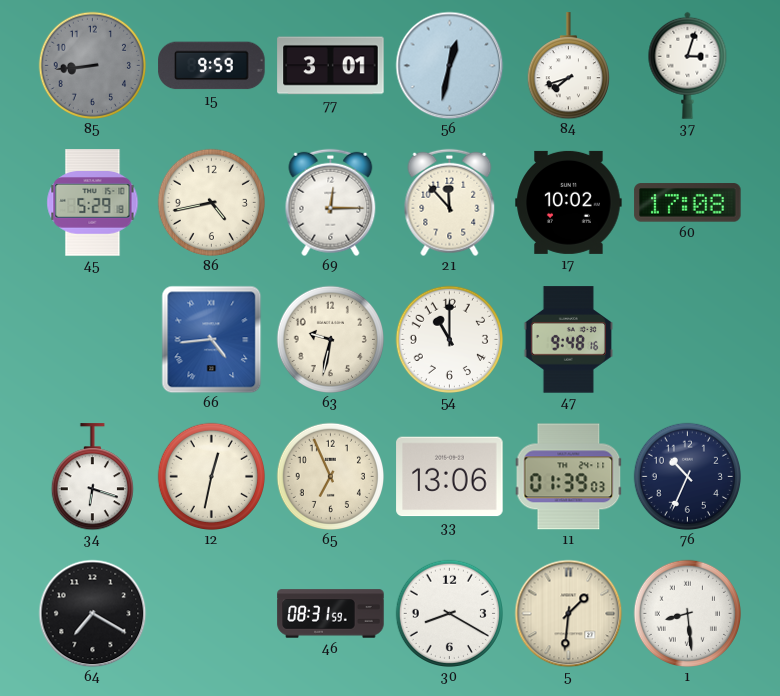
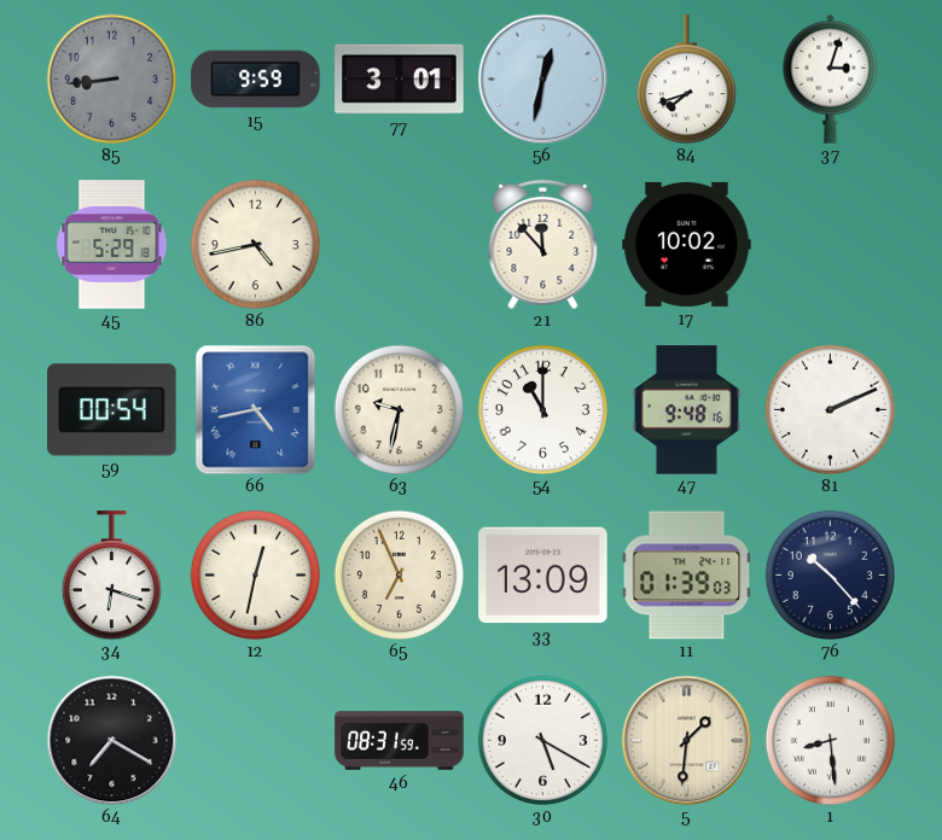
69: 12:15 -> none
60: 17:08 -> none
59: none -> 00:54
66: 4:44 -> 4:43
81: none -> 2:11
33: 13:06 -> 13:09
76: 10:34 -> 10:23
30: 8:20 -> 5:20
